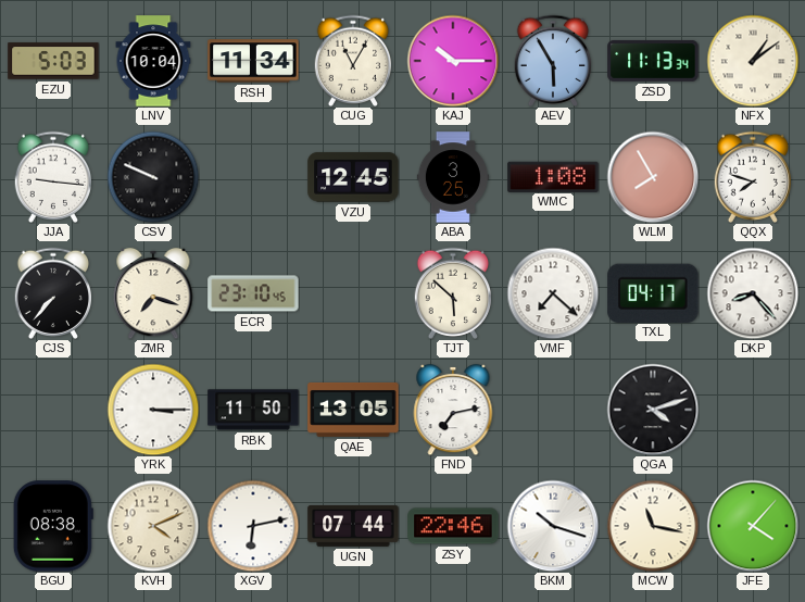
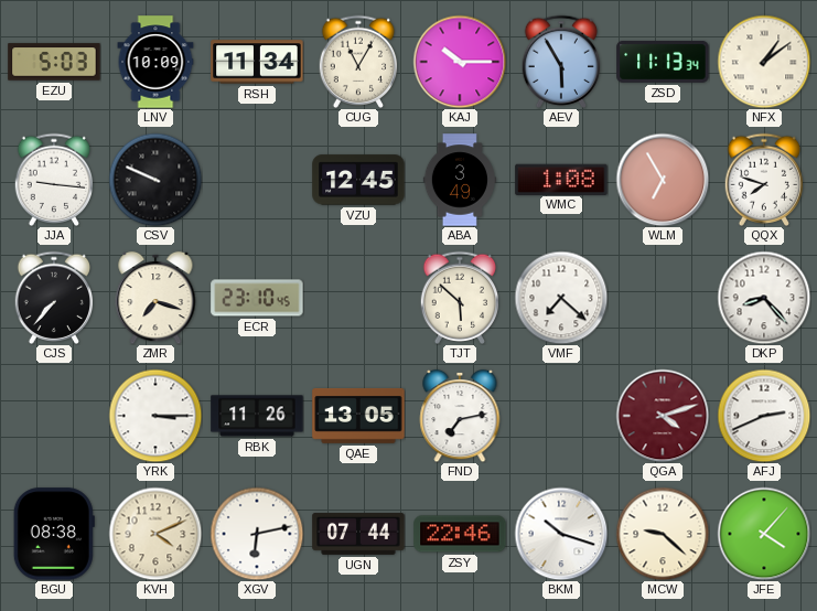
LNV: 10:04 -> 10:09
ABA: 3:25 -> 3:49
WLM: 7:55 -> 6:55
TXL: 04:17 -> none
RBK: 11:50 -> 11:26
QGA dial: black -> burgundy
AFJ: none -> 2:41
MCW: 11:17 -> 9:22
